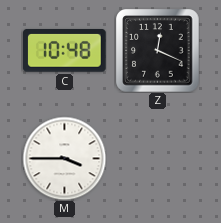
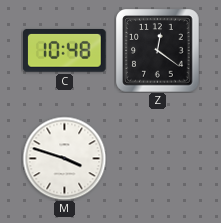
Z: 12:19 -> 12:21
M: 3:45 -> 3:48
